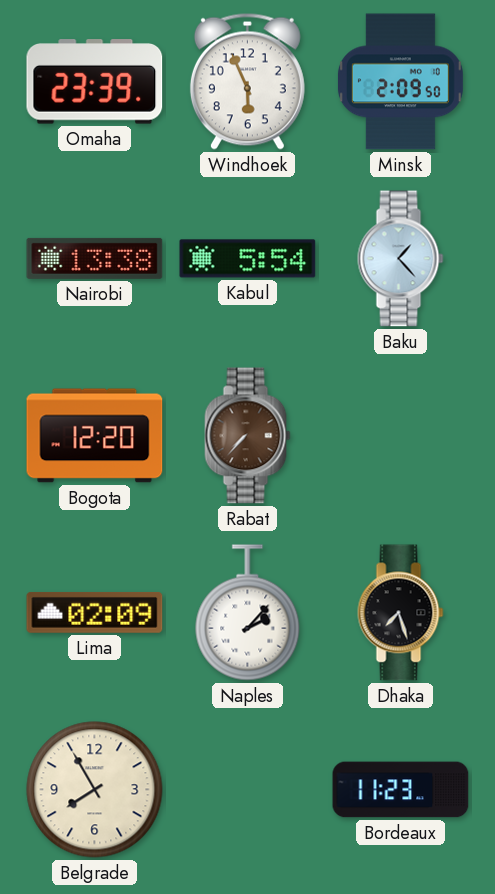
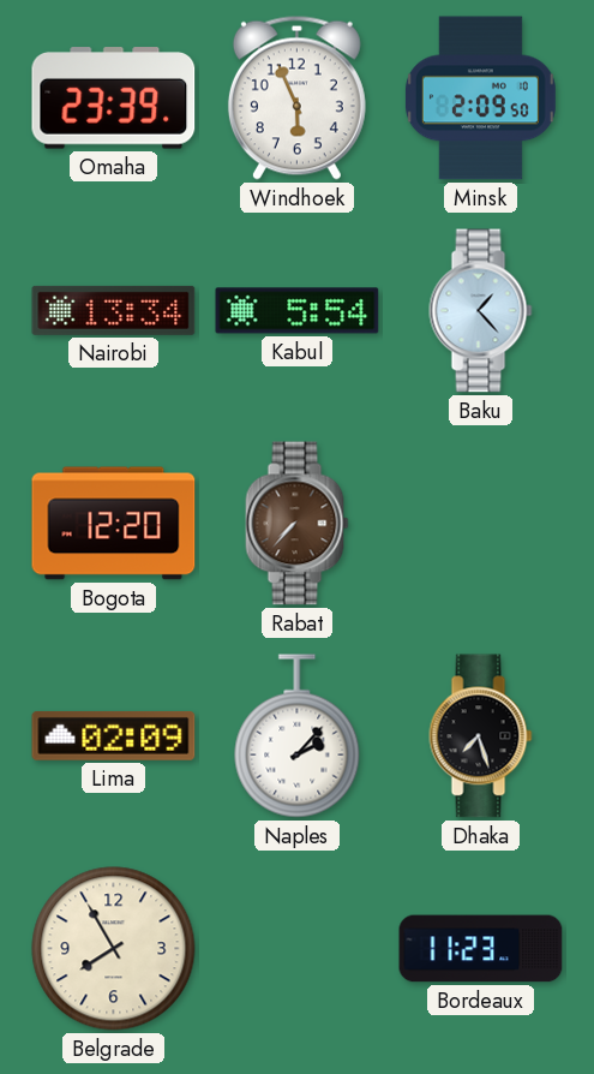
Nairobi: 13:38 -> 13:34
